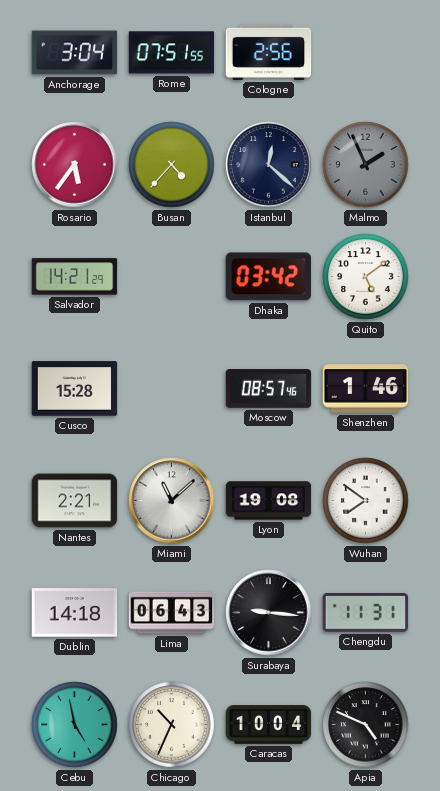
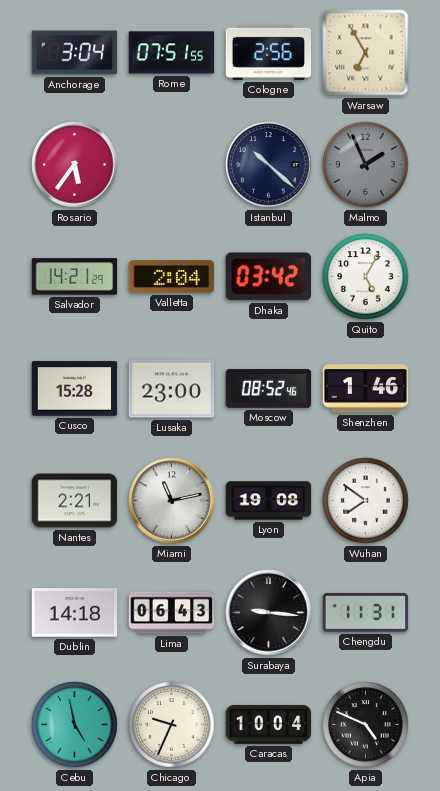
Warsaw: none -> 6:55
Busan: 4:37 -> none
Istanbul: 12:22 -> 10:22
Valletta: none -> 2:04
Quito: 5:09 -> 5:05
Lusaka: none -> 23:00
Moscow: 08:57 -> 08:52
Miami: 11:08 -> 11:13
Chicago: 10:34 -> 9:34
